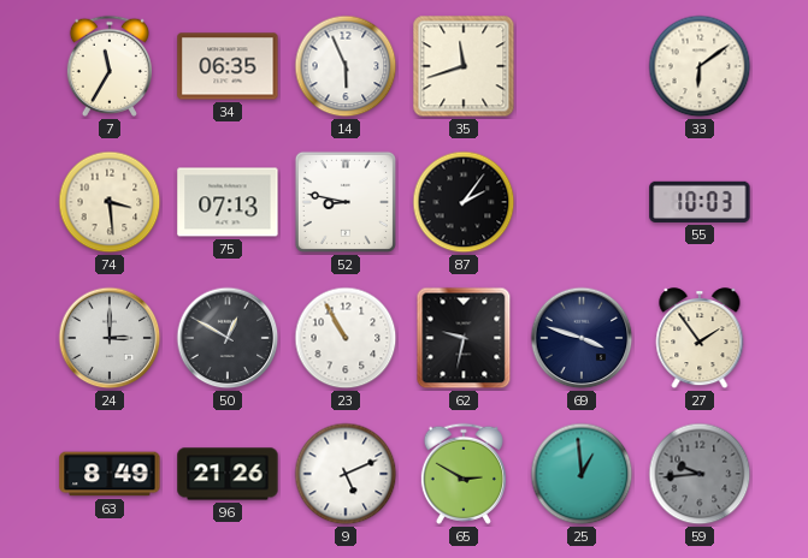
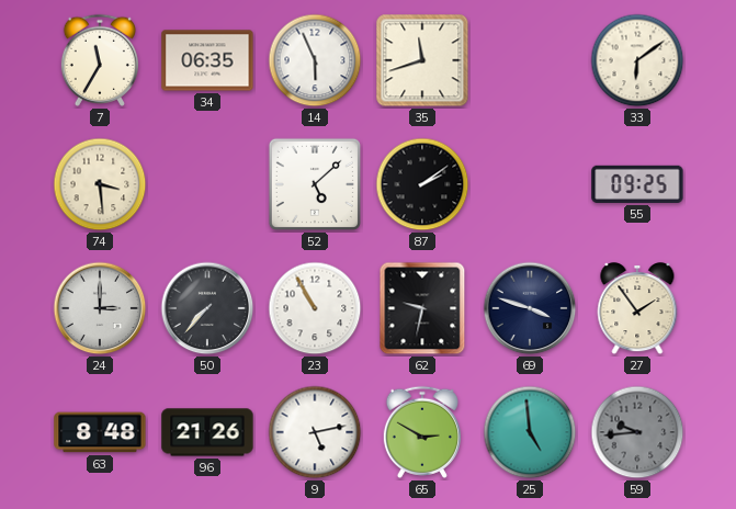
75: 07:13 -> none
52: 8:47 -> 5:08
87: 2:06 -> 2:09
55: 10:03 -> 09:25
50: 12:50 -> 7:37
63: 8:49 -> 8:48
9: 5:11 -> 5:13
25: 12:59 -> 4:59
